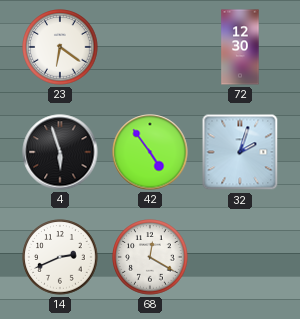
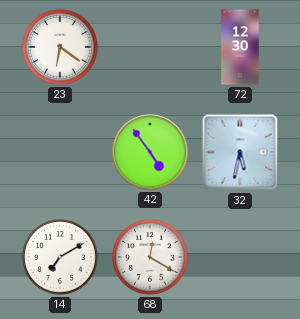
4: 5:57 -> none
32: 2:03 -> 5:32
14: 2:41 -> 7:10
